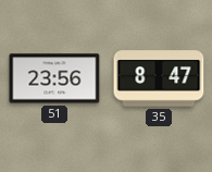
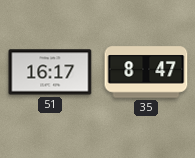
51: 23:56 -> 16:17
